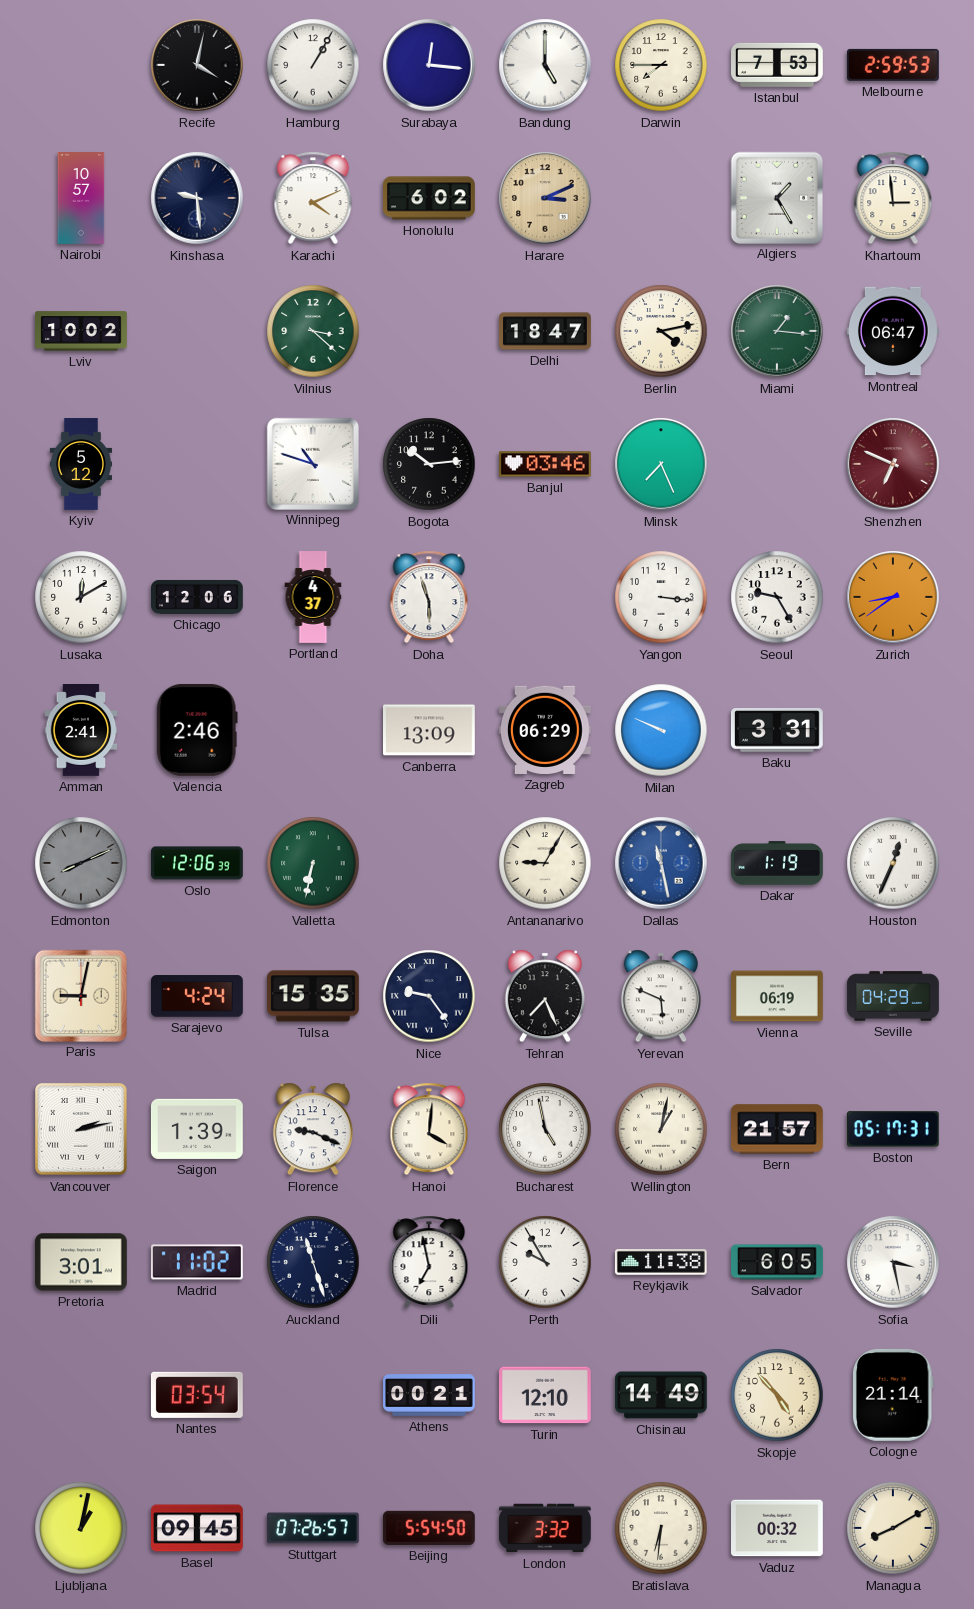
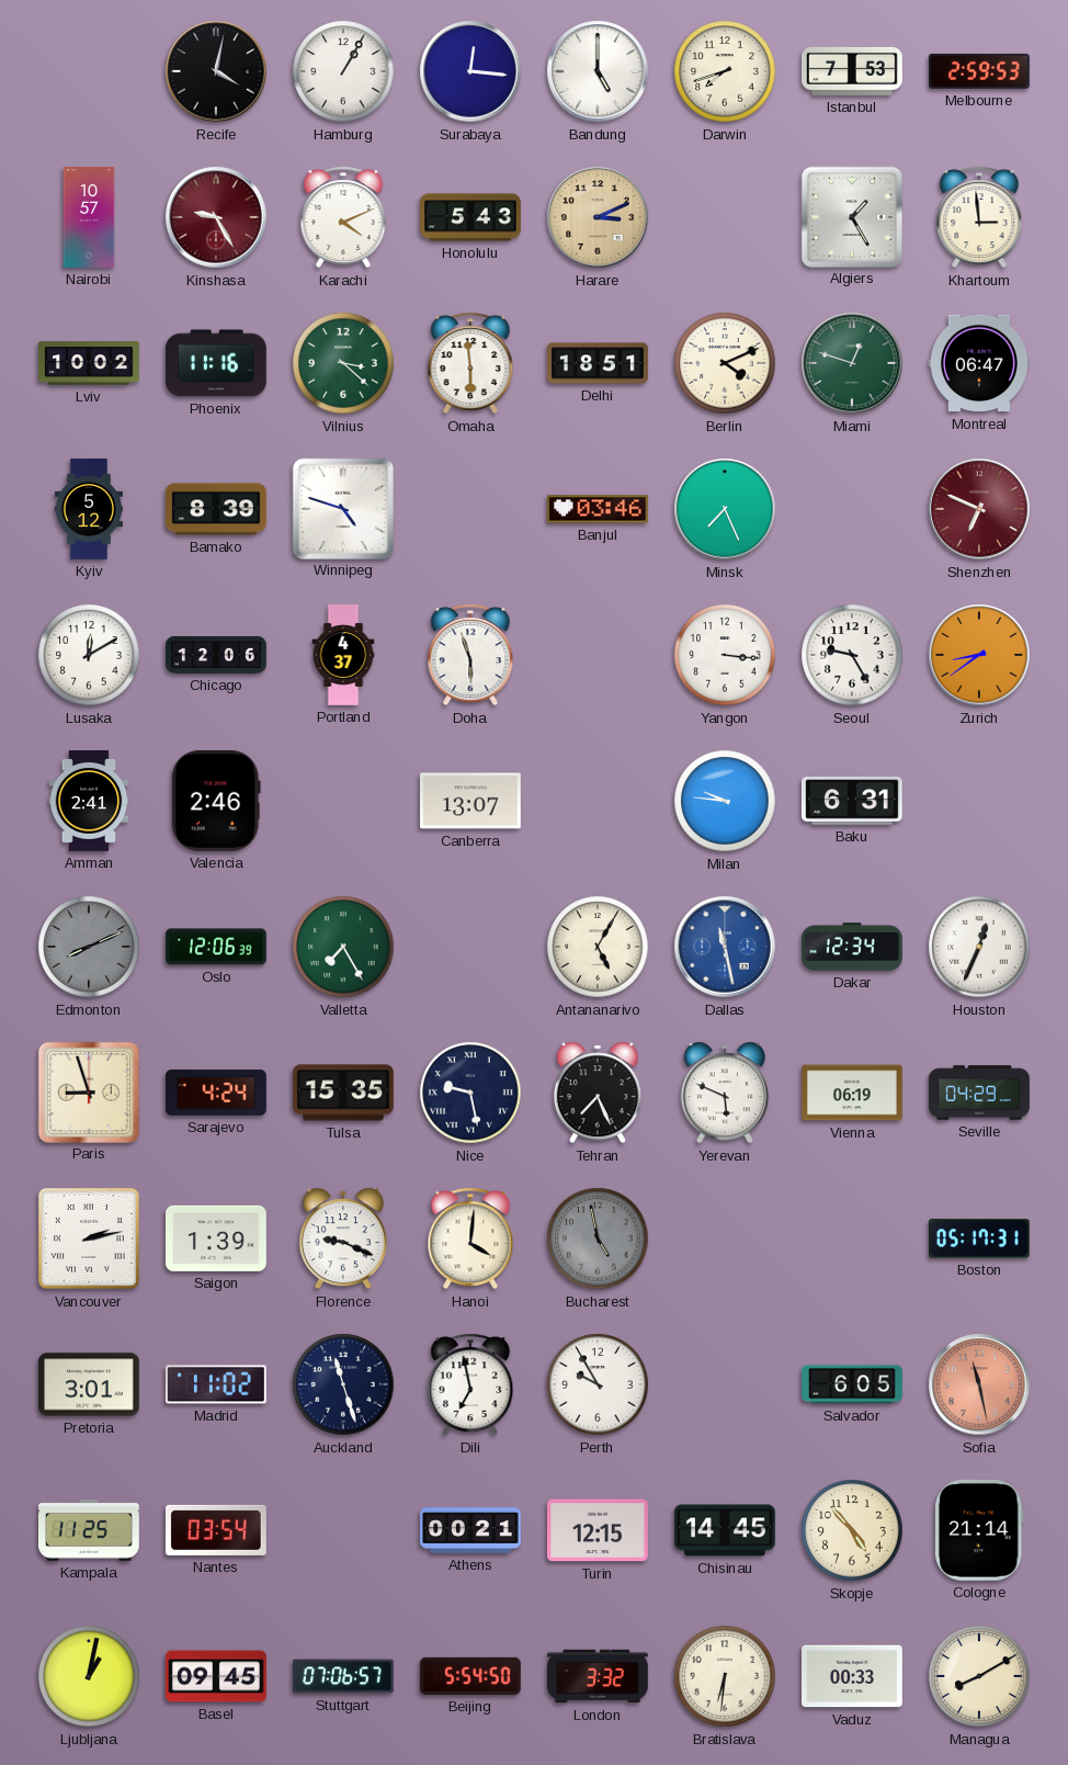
Darwin: 7:45 -> 7:42
Kinshasa: 9:29 -> 9:25
Kinshasa dial: navy -> burgundy
Honolulu: 6:02 -> 5:43
Phoenix: none -> 11:16
Omaha: none -> 5:59
Delhi: 18:47 -> 18:51
Berlin: 4:13 -> 4:11
Miami: 1:16 -> 12:48
Bamako: none -> 8:39
Winnipeg: 10:48 -> 4:48
Bogota: 10:14 -> none
Canberra: 13:09 -> 13:07
Zagreb: 06:29 -> none
Milan: 9:49 -> 9:46
Baku: 3:31 -> 6:31
Valletta: 6:32 -> 7:25
Antananarivo: 9:05 -> 5:05
Dakar: 1:19 -> 12:34
Paris: 9:02 -> 8:57
Nice: 9:24 -> 9:28
Bucharest dial: white -> grey
Wellington: 1:02 -> none
Bern: 21:57 -> none
Reykjavik: 11:38 -> none
Sofia: 3:28 -> 11:28
Sofia dial: white -> salmon
Kampala: none -> 11:25
Turin: 12:10 -> 12:15
Chisinau: 14:49 -> 14:45
Stuttgart: 07:26 -> 07:06
Vaduz: 00:32 -> 00:33
